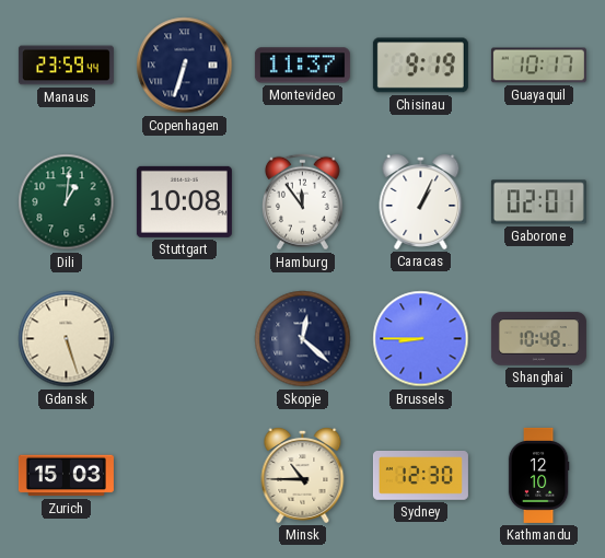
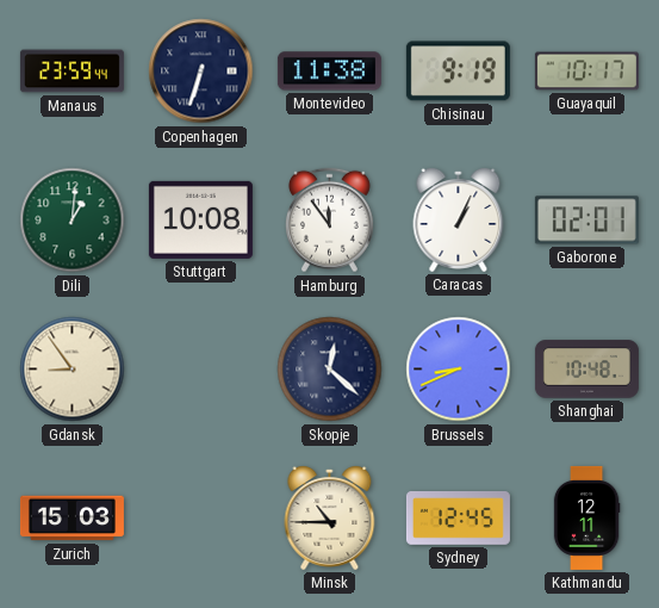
Montevideo: 11:37 -> 11:38
Gdansk: 5:27 -> 8:54
Brussels: 8:45 -> 8:41
Sydney: 12:30 -> 12:45
Kathmandu: 12:10 -> 12:11
